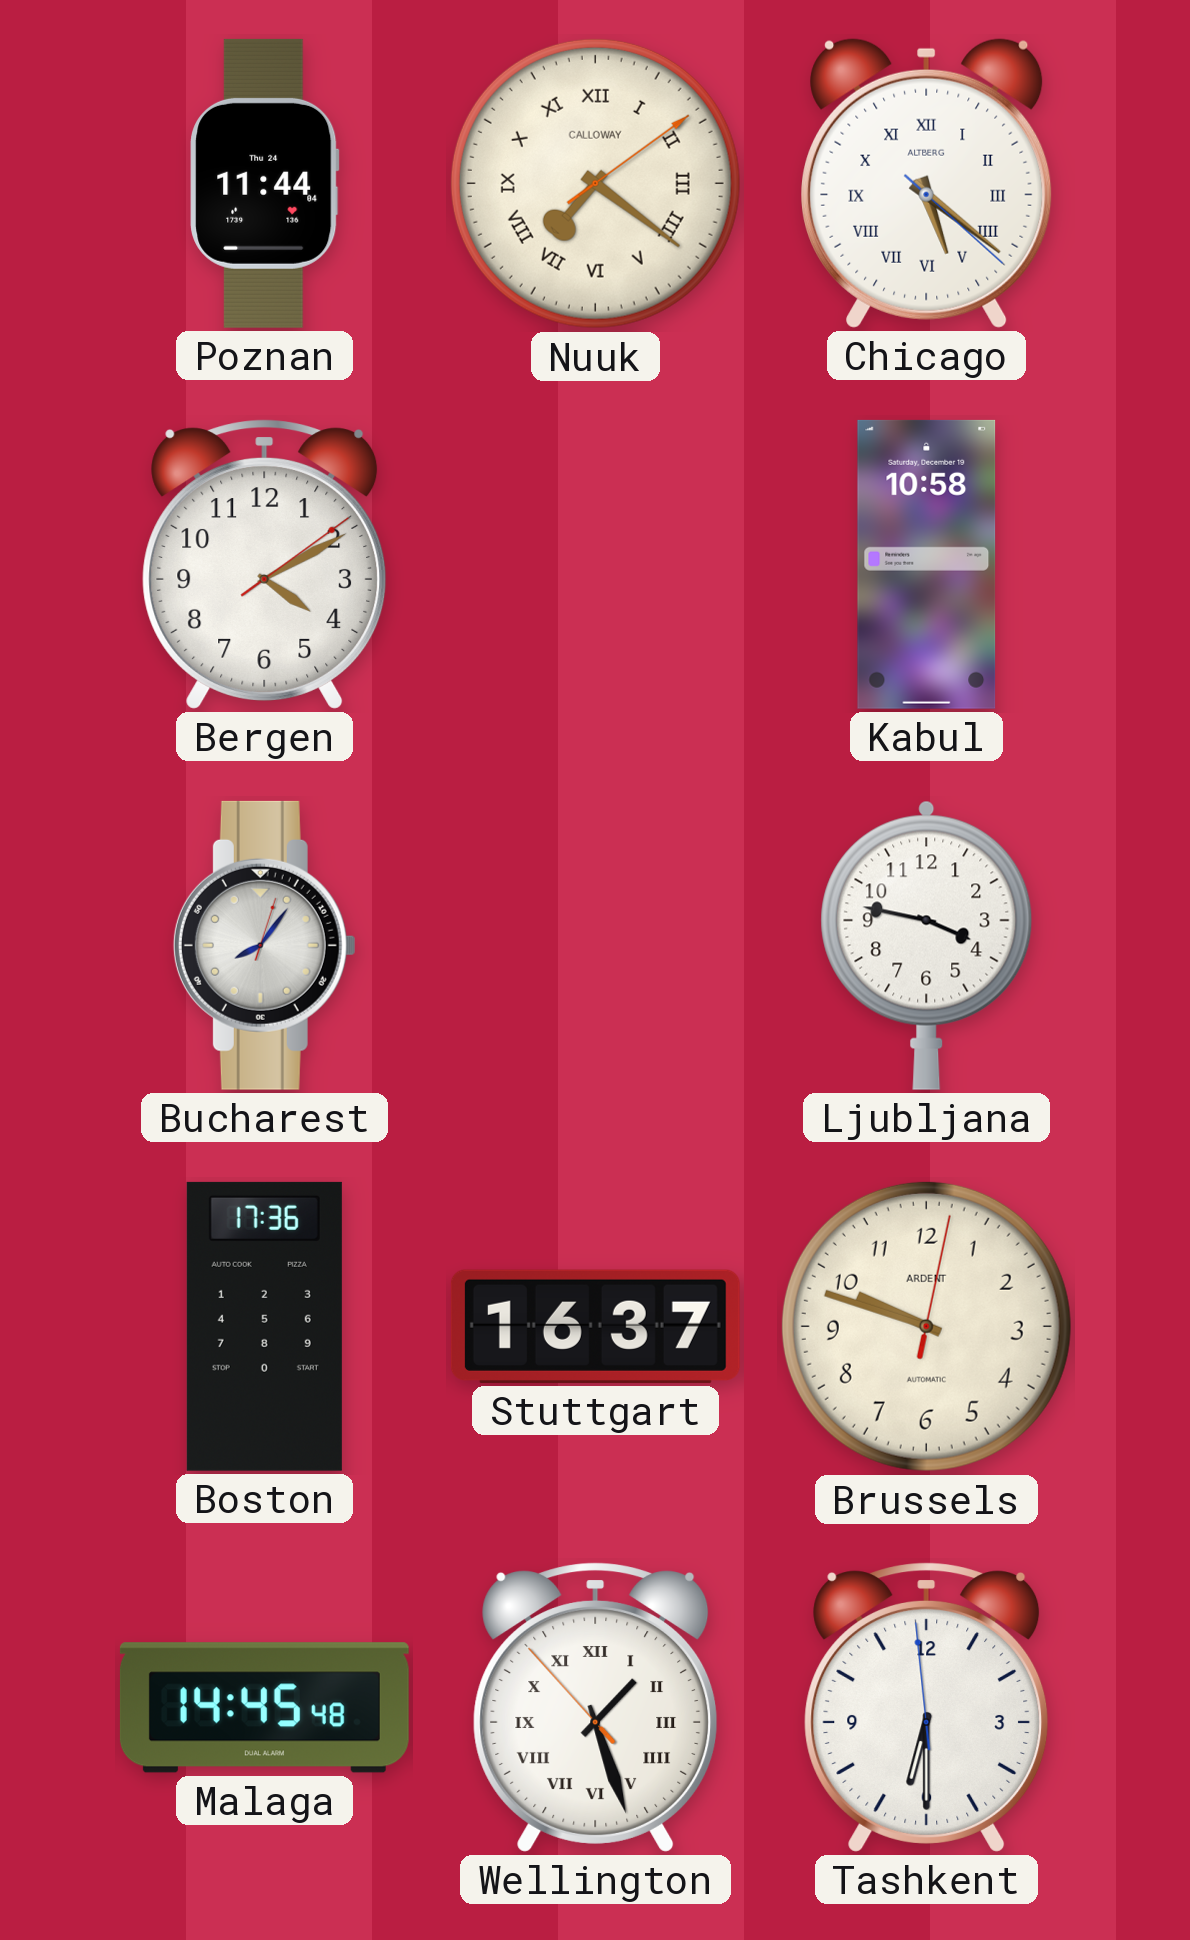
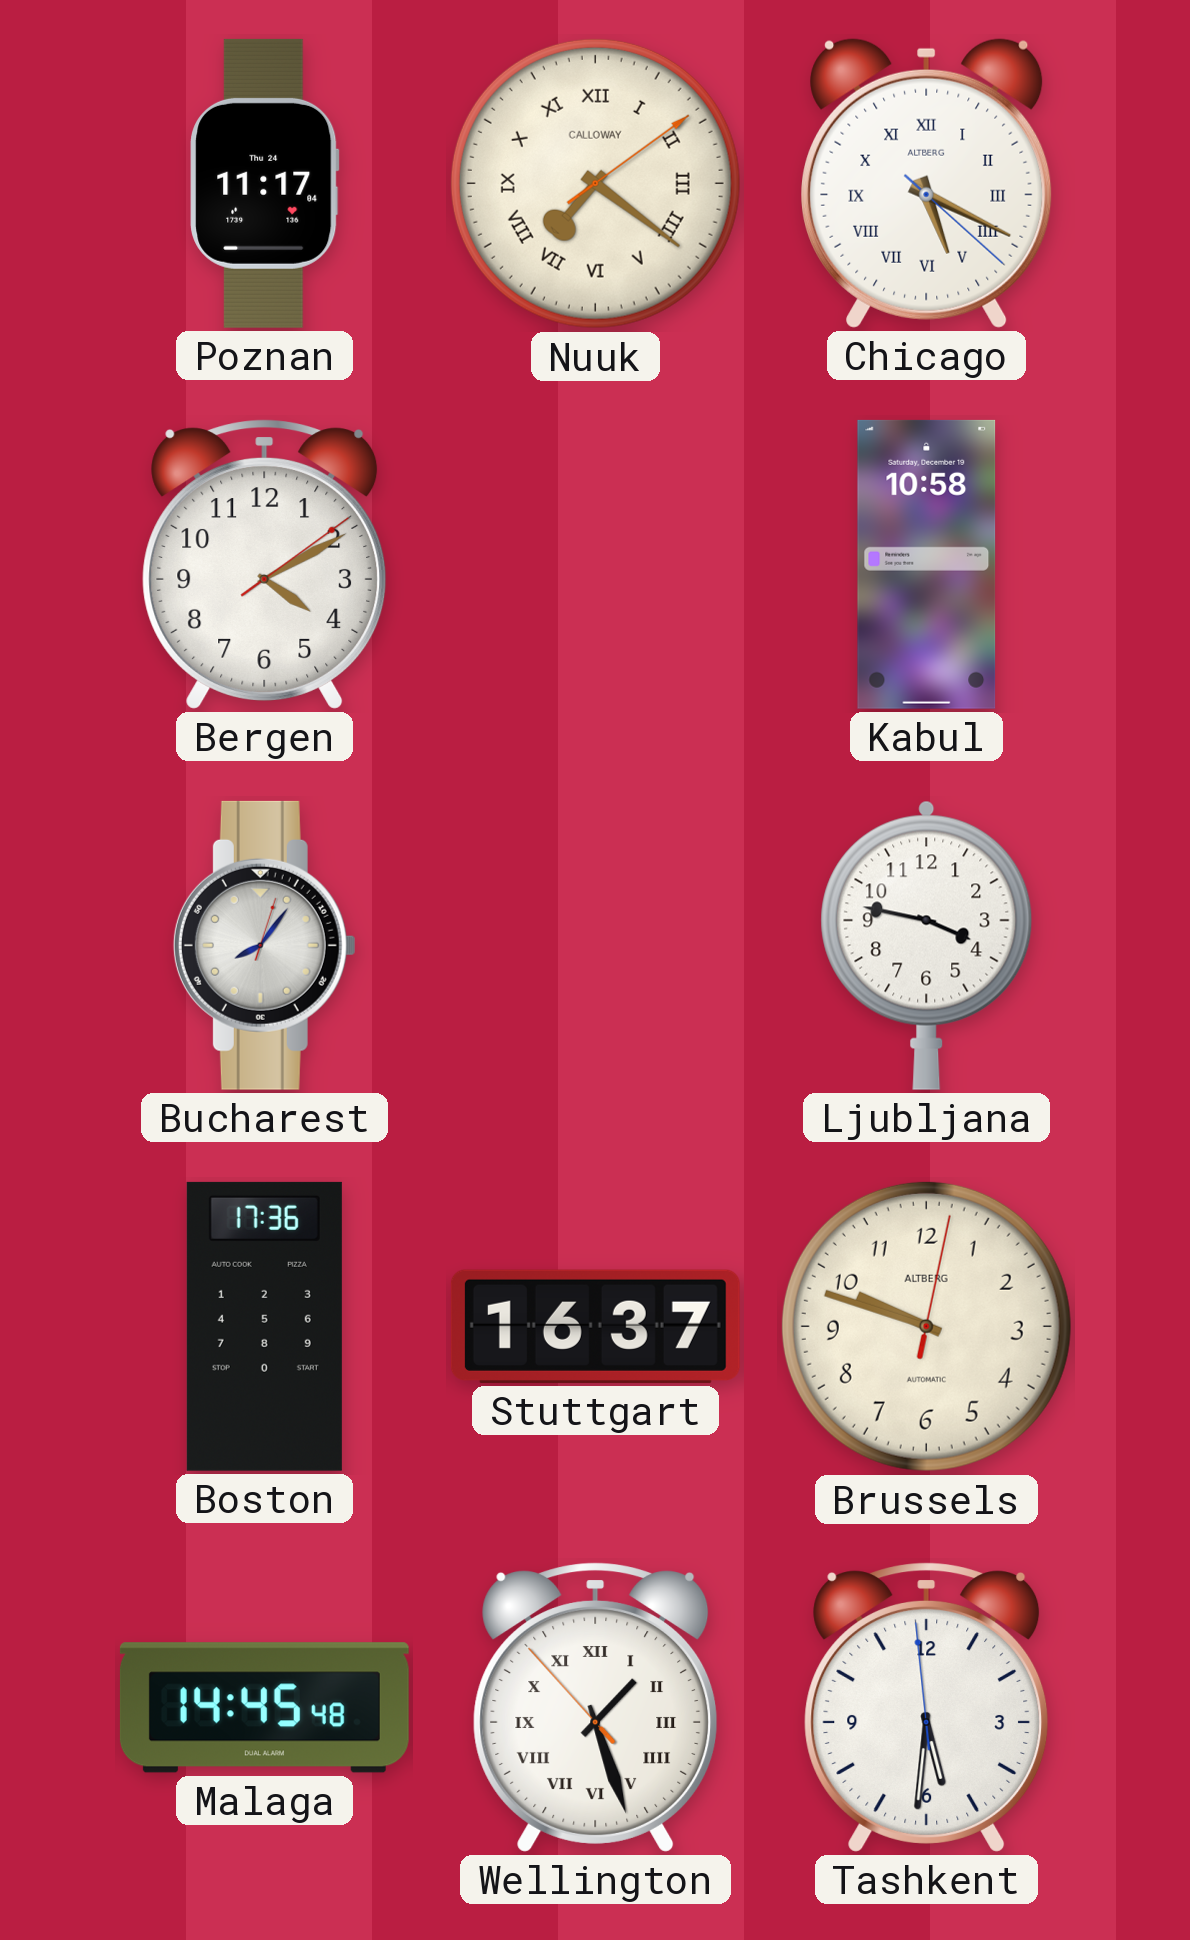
Poznan: 11:44 -> 11:17
Chicago: 5:21 -> 5:19
Brussels brand: ARDENT -> ALTBERG
Tashkent: 6:29 -> 5:30
